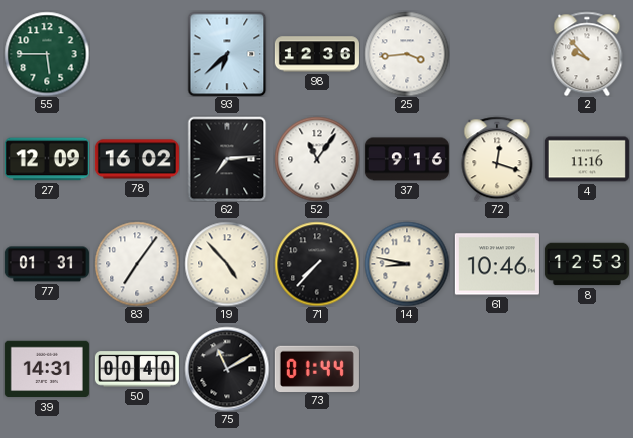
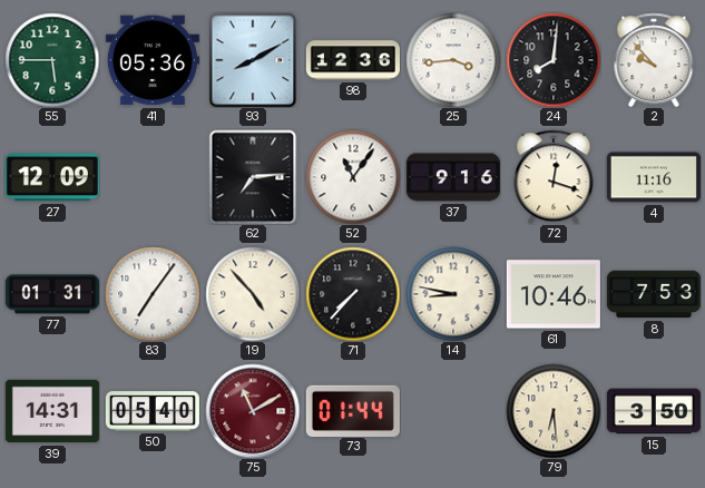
41: none -> 05:36
93: 6:38 -> 8:10
24: none -> 8:01
78: 16:02 -> none
8: 12:53 -> 7:53
50: 00:40 -> 05:40
75 dial: black -> burgundy
79: none -> 6:29
15: none -> 3:50
